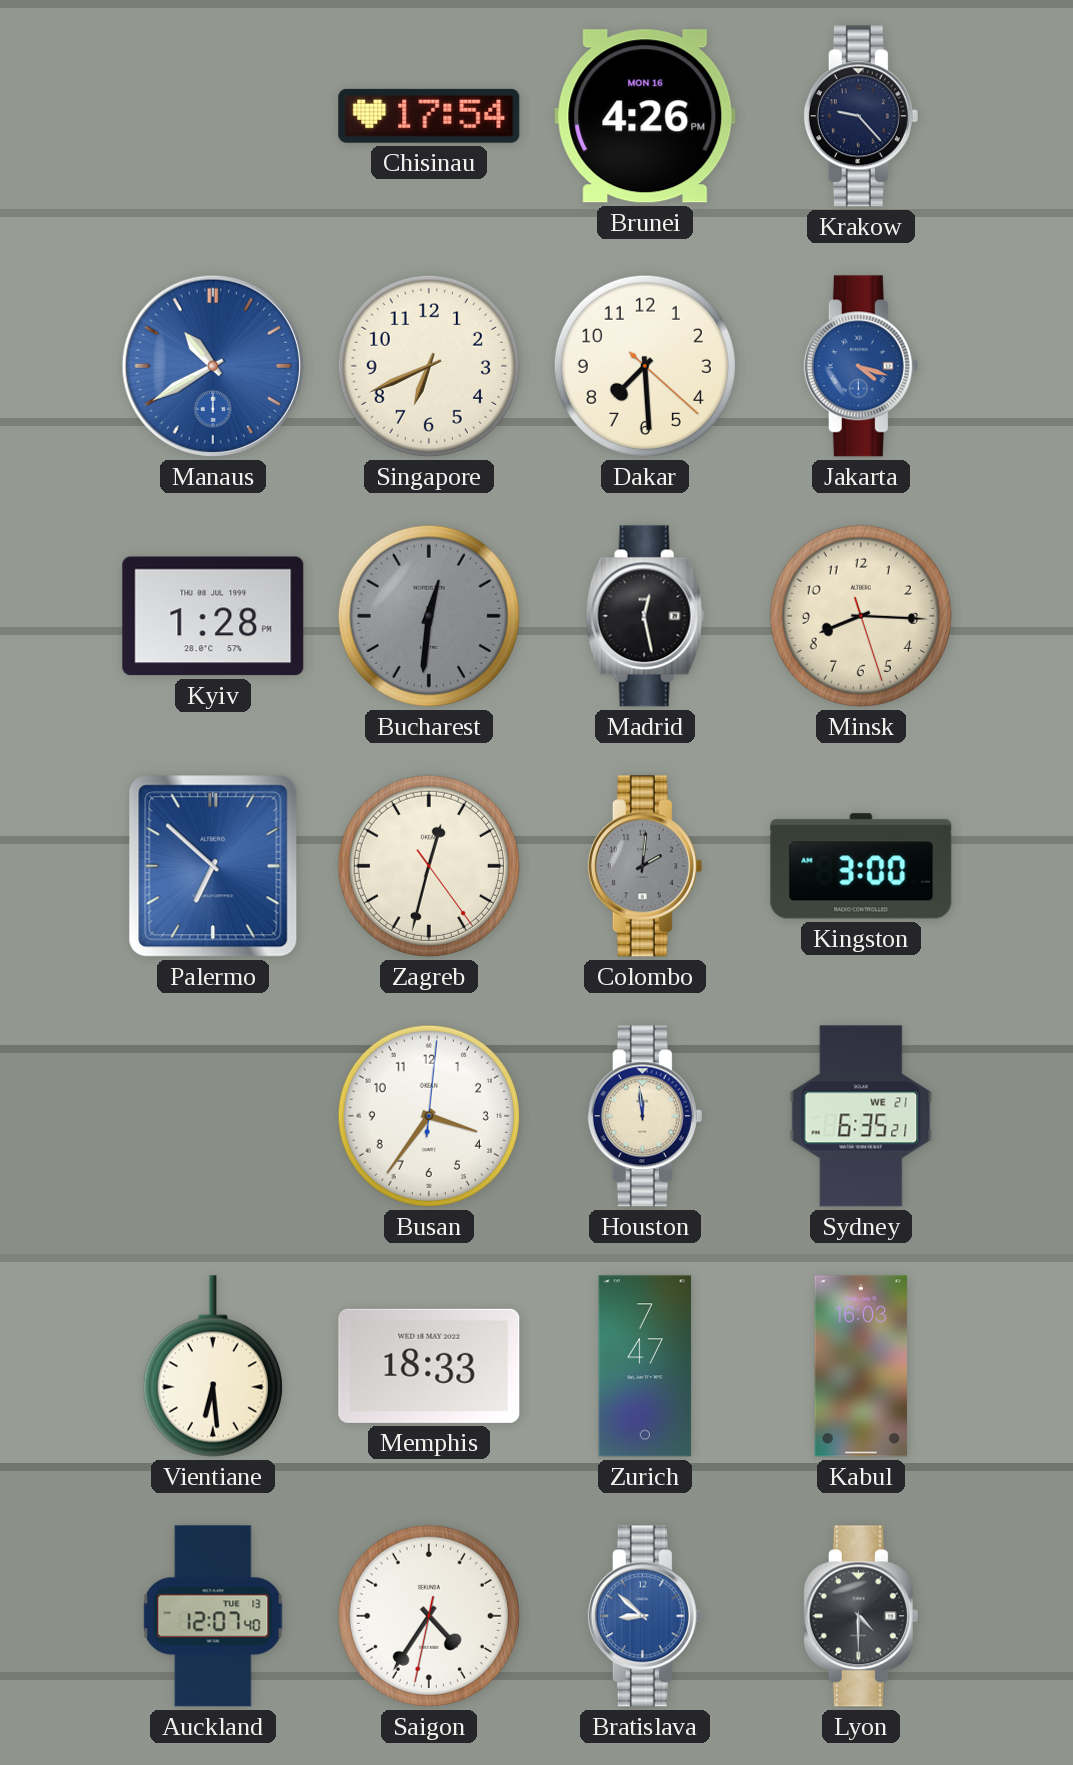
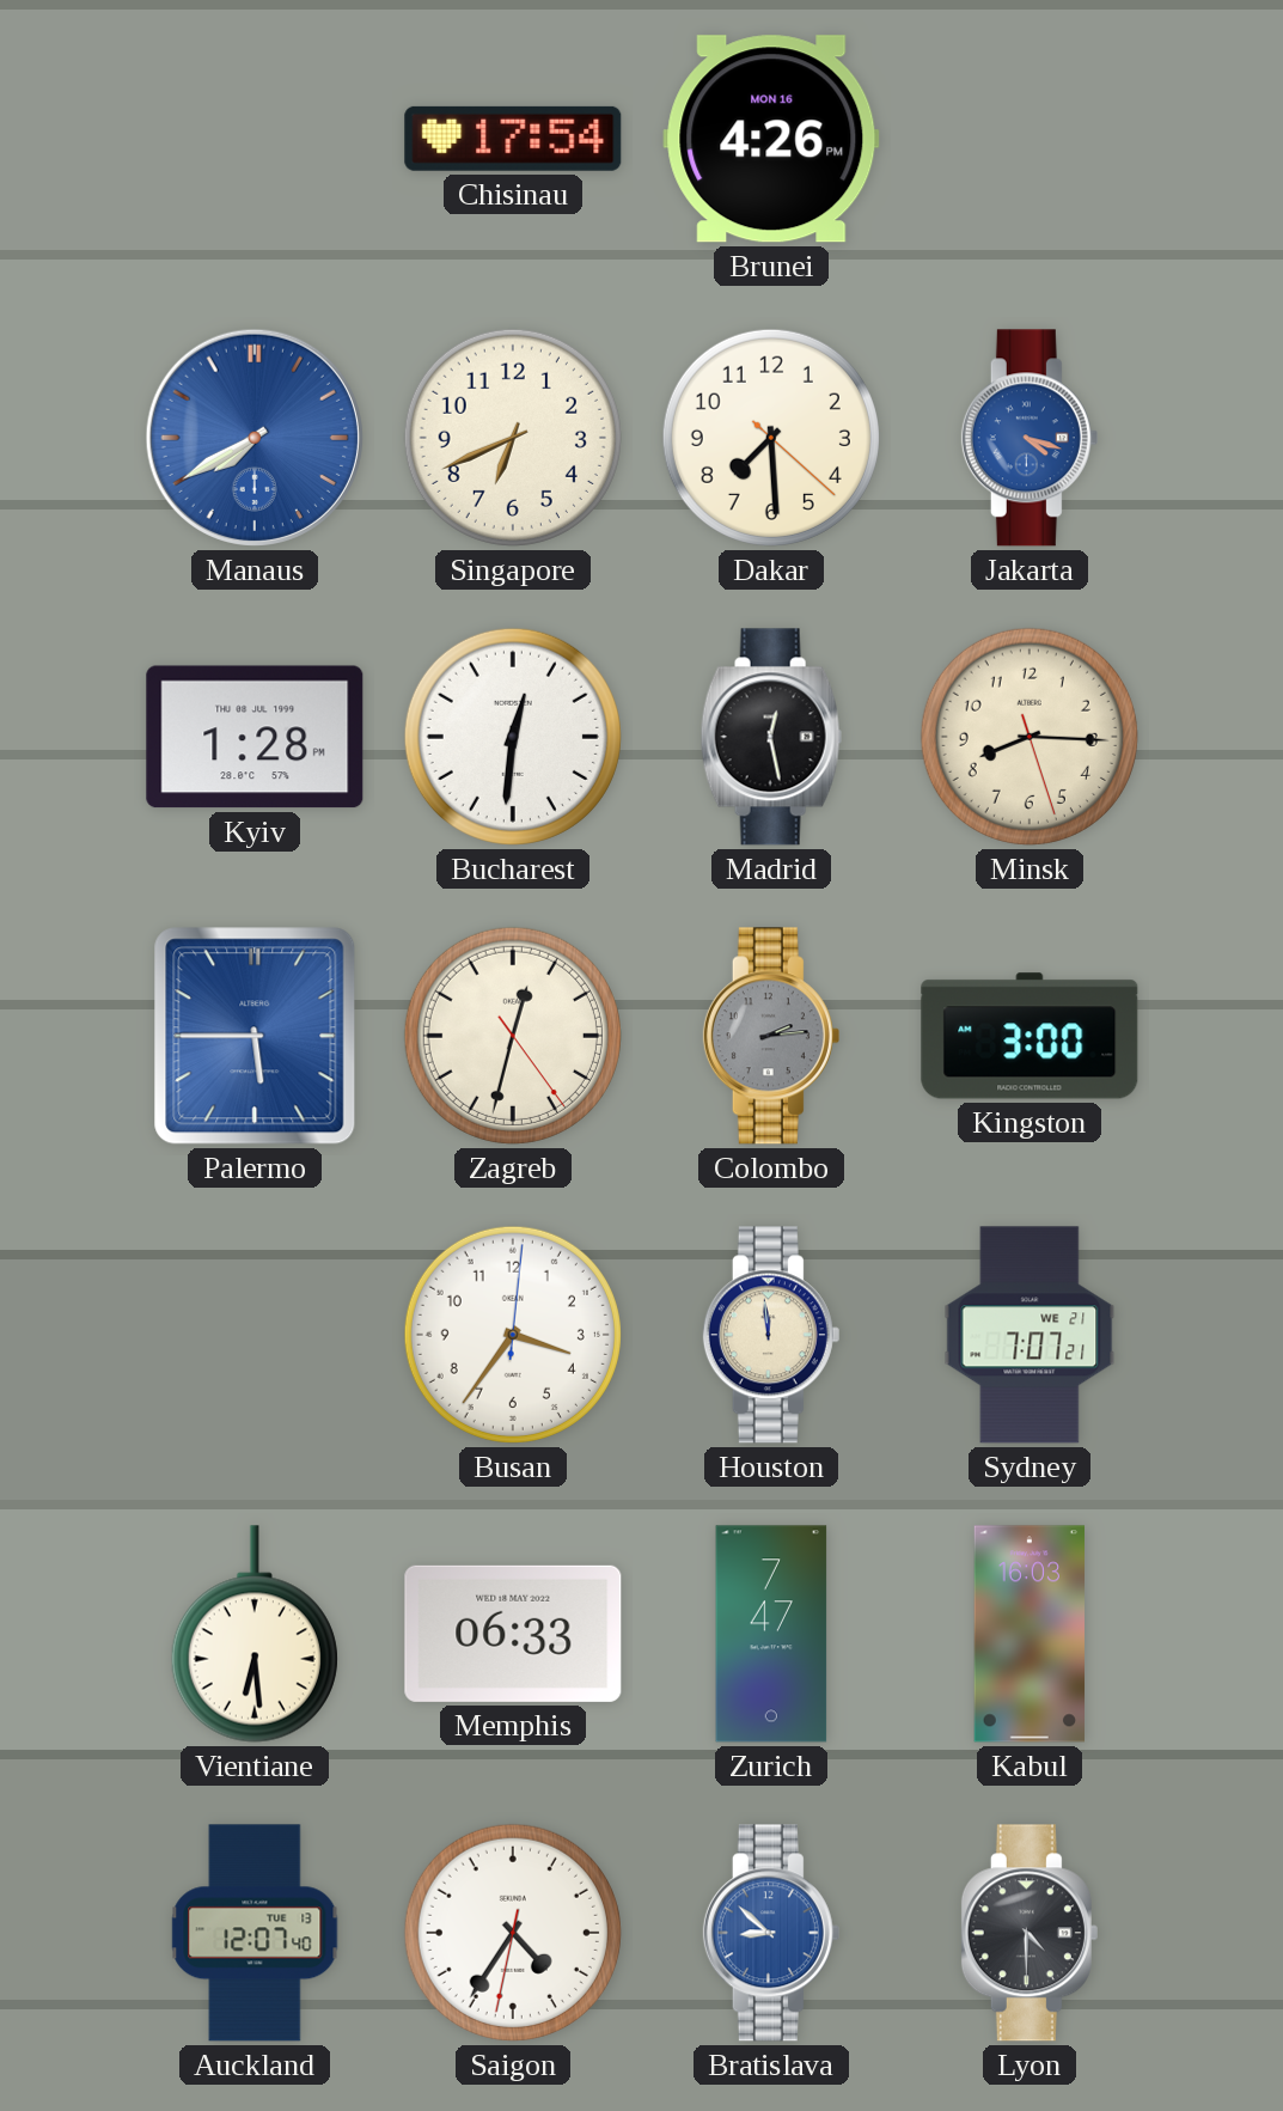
Krakow: 9:23 -> none
Manaus: 10:40 -> 7:40
Bucharest dial: grey -> white
Palermo: 6:52 -> 5:45
Colombo: 2:01 -> 2:14
Sydney: 6:35 -> 7:07
Memphis: 18:33 -> 06:33
